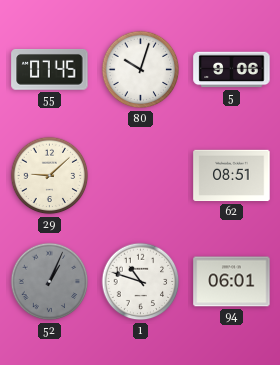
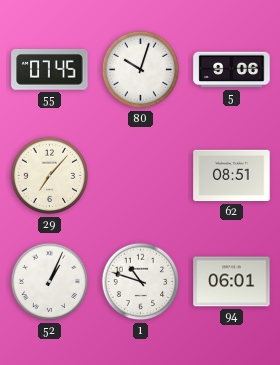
29: 9:08 -> 7:07
52 dial: grey -> white
